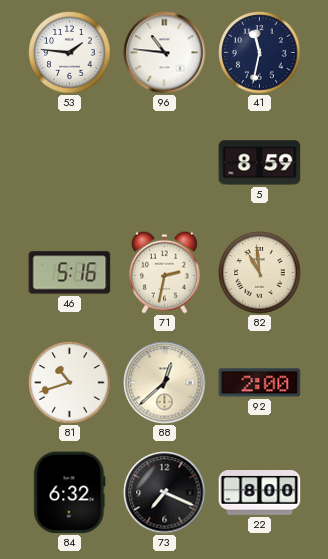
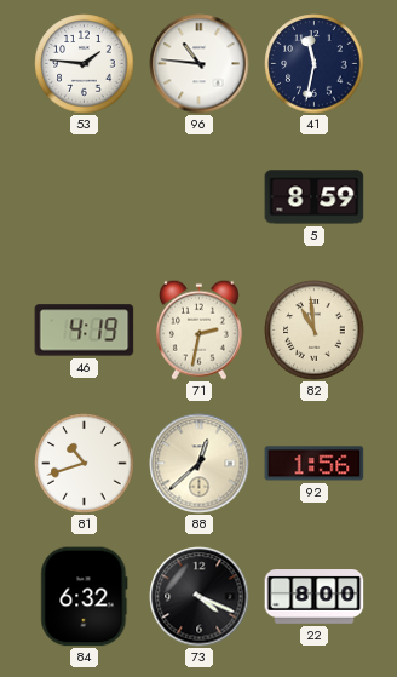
46: 5:16 -> 4:19
92: 2:00 -> 1:56
73: 7:19 -> 4:19
